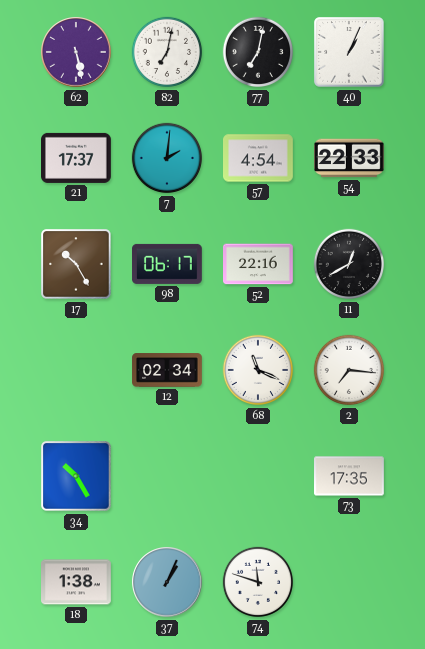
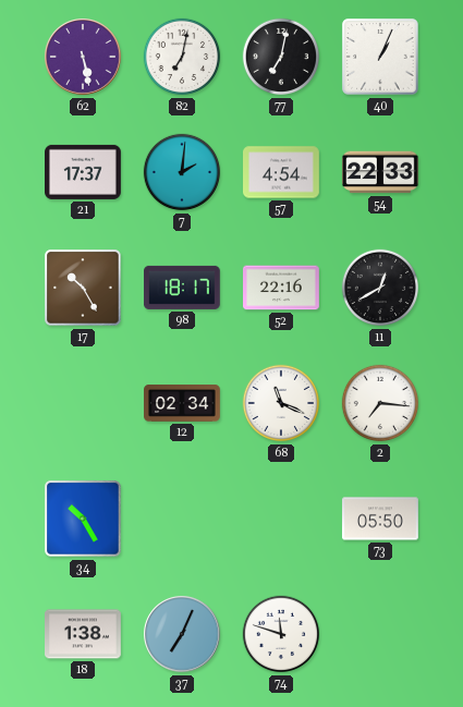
98: 06:17 -> 18:17
73: 17:35 -> 05:50
37: 1:04 -> 7:04
